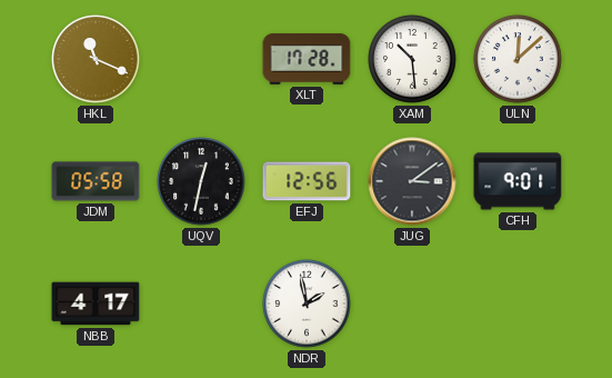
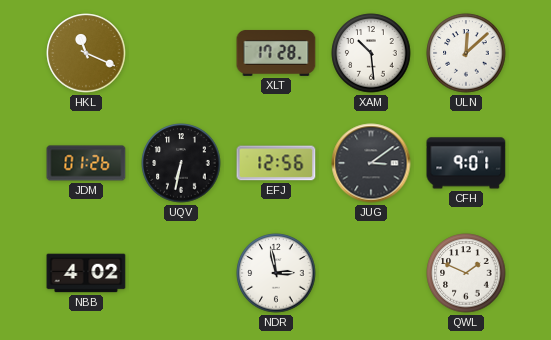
JDM: 05:58 -> 01:26
UQV: 12:32 -> 6:32
NBB: 4:17 -> 4:02
NDR: 1:58 -> 2:58
QWL: none -> 1:49
